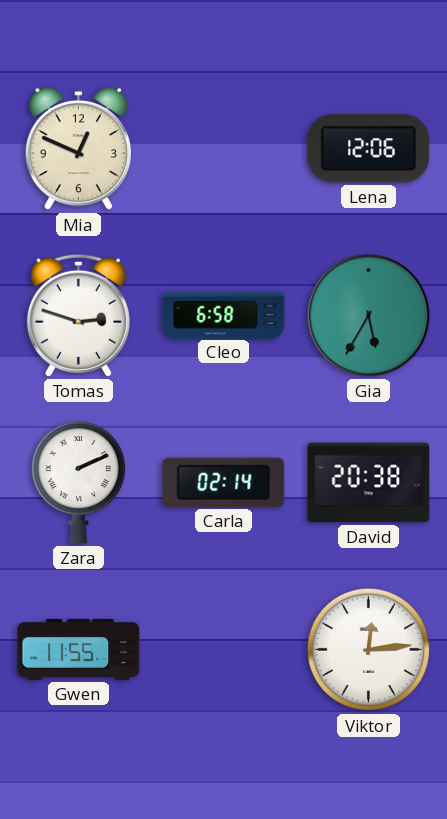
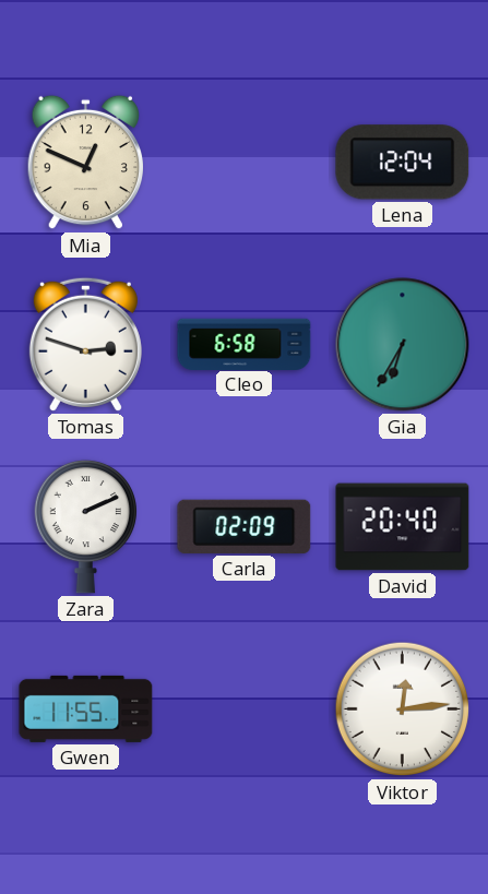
Lena: 12:06 -> 12:04
Gia: 5:35 -> 6:35
Carla: 02:14 -> 02:09
David: 20:38 -> 20:40
